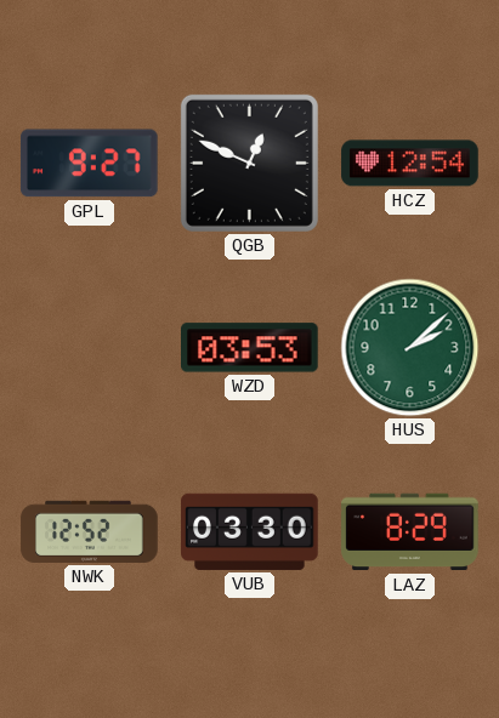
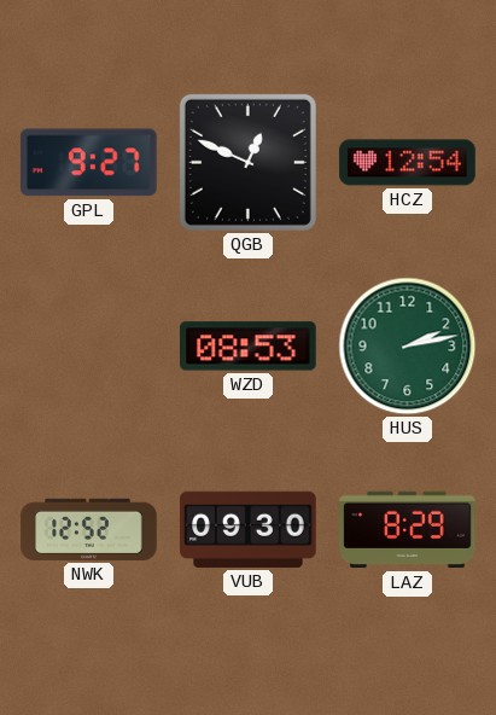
WZD: 03:53 -> 08:53
HUS: 2:08 -> 2:13
VUB: 03:30 -> 09:30
